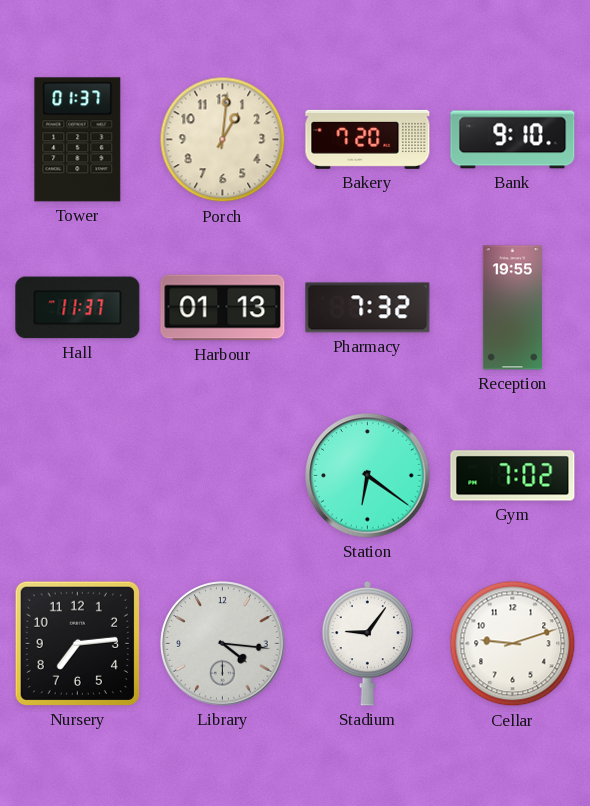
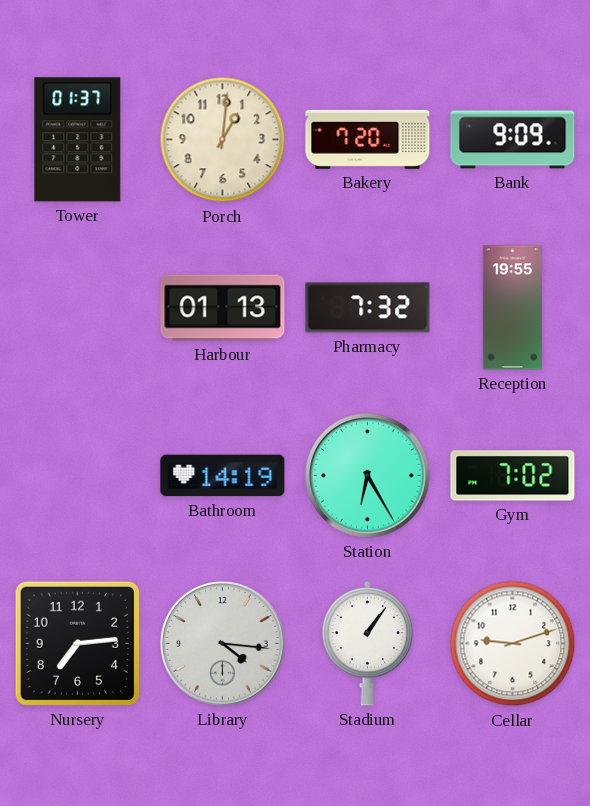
Bank: 9:10 -> 9:09
Hall: 11:37 -> none
Bathroom: none -> 14:19
Station: 6:21 -> 6:25
Stadium: 9:06 -> 1:06
